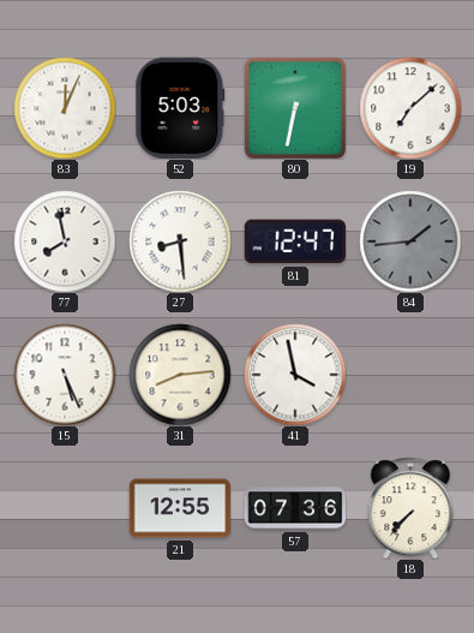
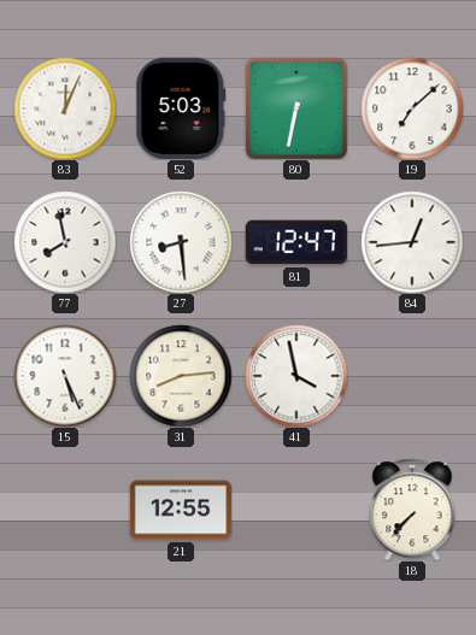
84: 1:44 -> 12:44
84 dial: grey -> white
57: 07:36 -> none
